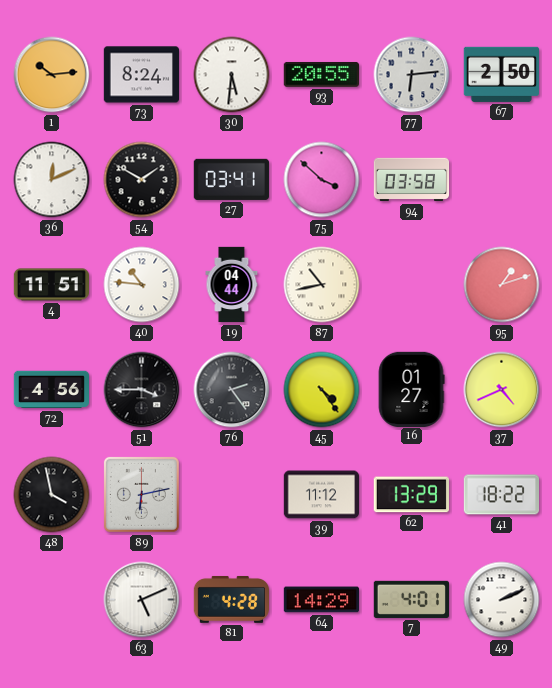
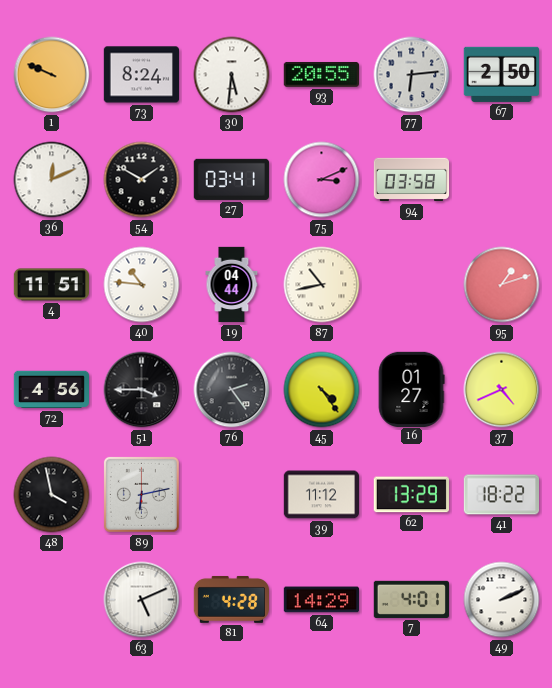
1: 10:14 -> 9:49
75: 3:52 -> 3:11
